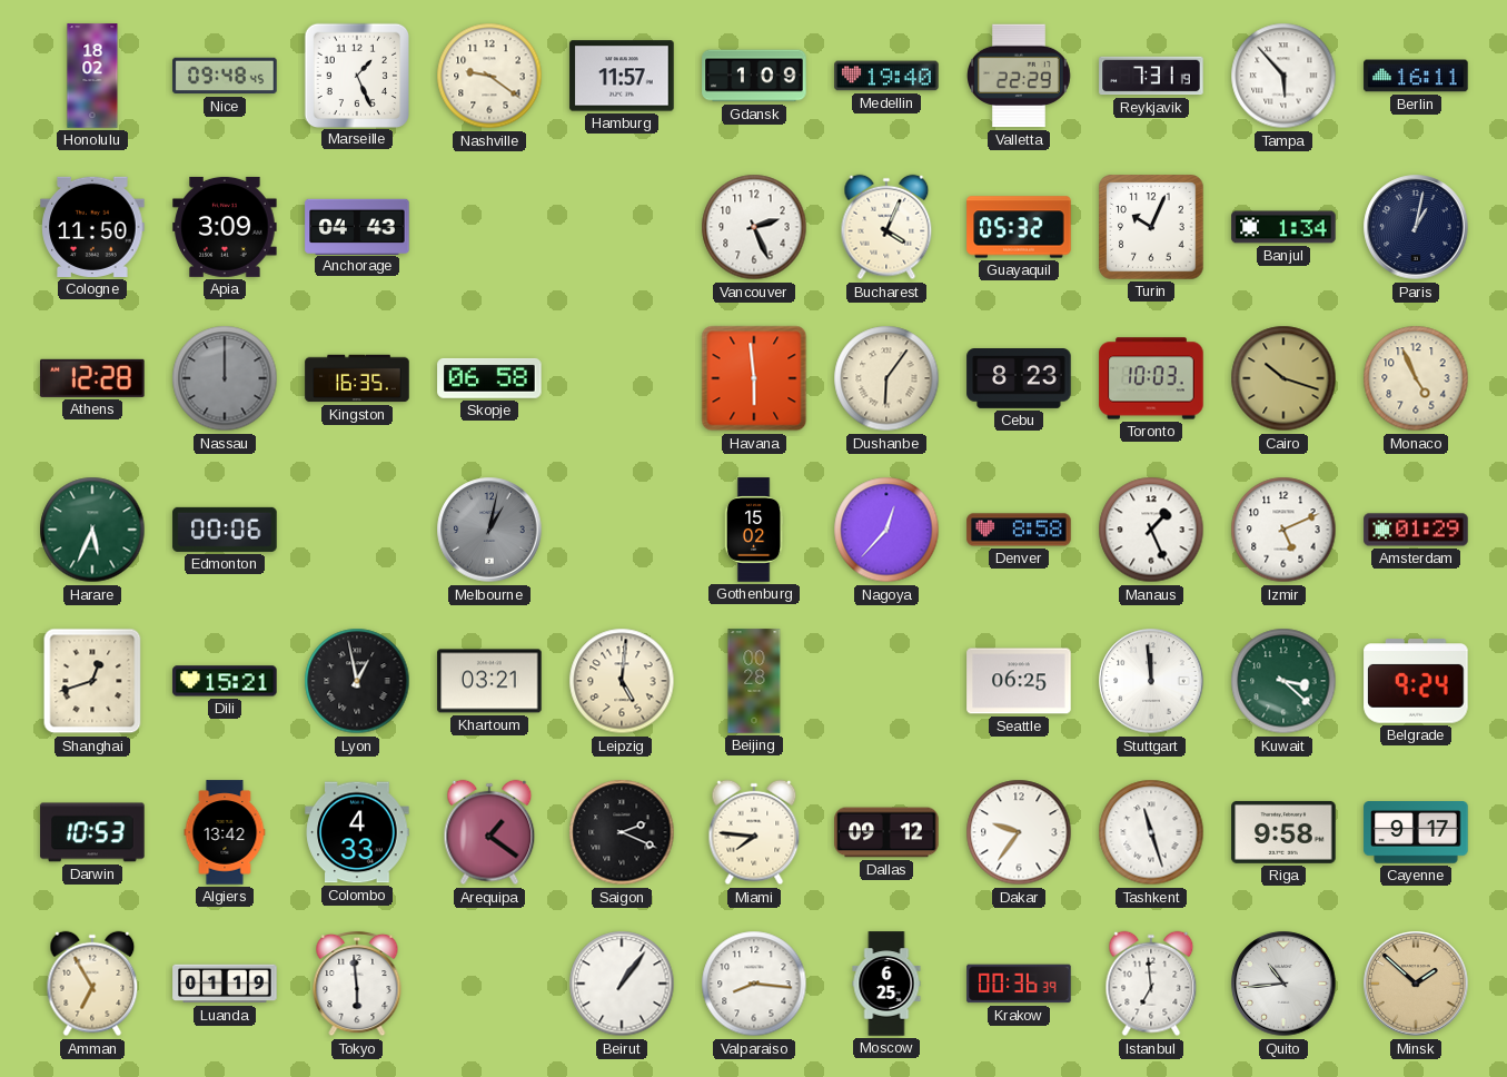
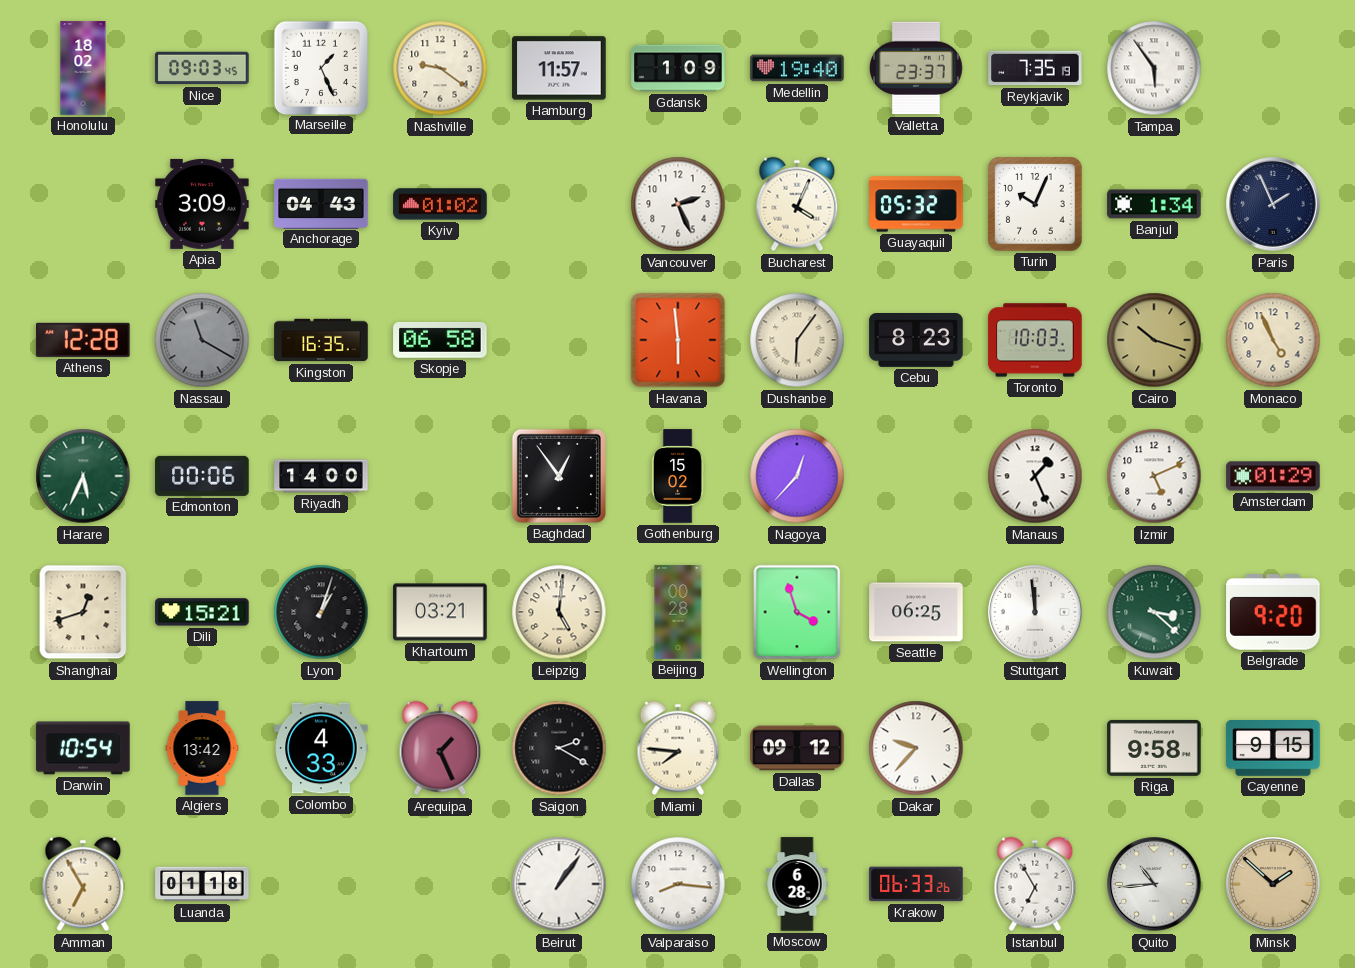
Nice: 09:48 -> 09:03
Valletta: 22:29 -> 23:37
Reykjavik: 7:31 -> 7:35
Tampa: 5:53 -> 5:54
Berlin: 16:11 -> none
Cologne: 11:50 -> none
Kyiv: none -> 01:02
Paris: 1:02 -> 1:56
Nassau: 12:00 -> 11:20
Riyadh: none -> 14:00
Melbourne: 1:02 -> none
Baghdad: none -> 12:54
Denver: 8:58 -> none
Lyon: 12:58 -> 1:03
Wellington: none -> 3:57
Belgrade: 9:24 -> 9:20
Darwin: 10:53 -> 10:54
Arequipa: 1:21 -> 1:26
Saigon: 2:19 -> 2:20
Dakar: 9:36 -> 9:37
Tashkent: 11:27 -> none
Cayenne: 9:17 -> 9:15
Luanda: 01:19 -> 01:18
Tokyo: 5:59 -> none
Moscow: 6:25 -> 6:28
Krakow: 00:36 -> 06:33
Istanbul: 6:59 -> 6:55
